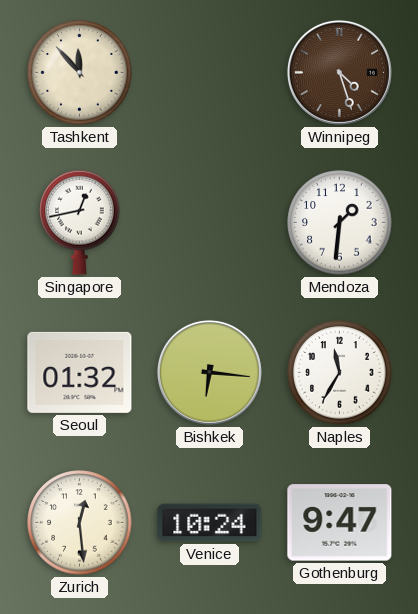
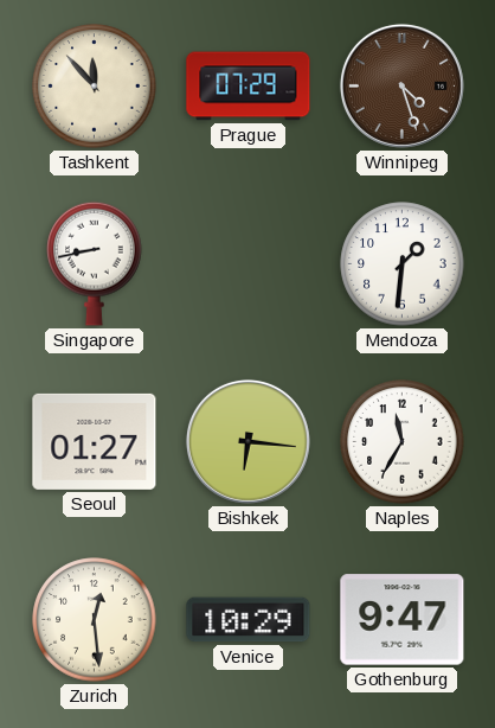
Prague: none -> 07:29
Singapore: 12:43 -> 8:43
Seoul: 01:32 -> 01:27
Venice: 10:24 -> 10:29
